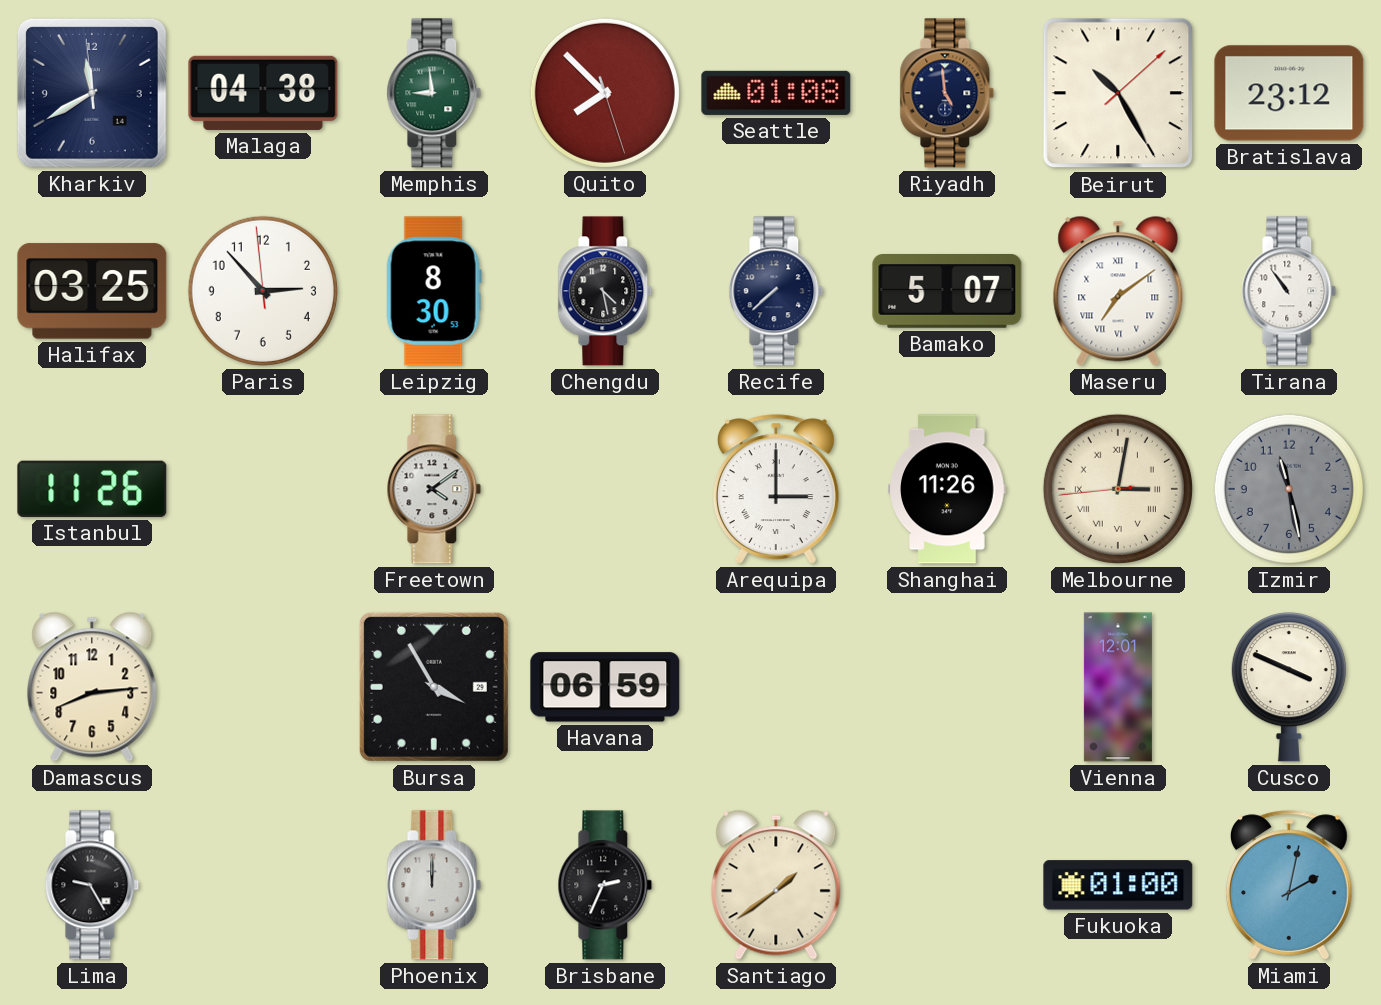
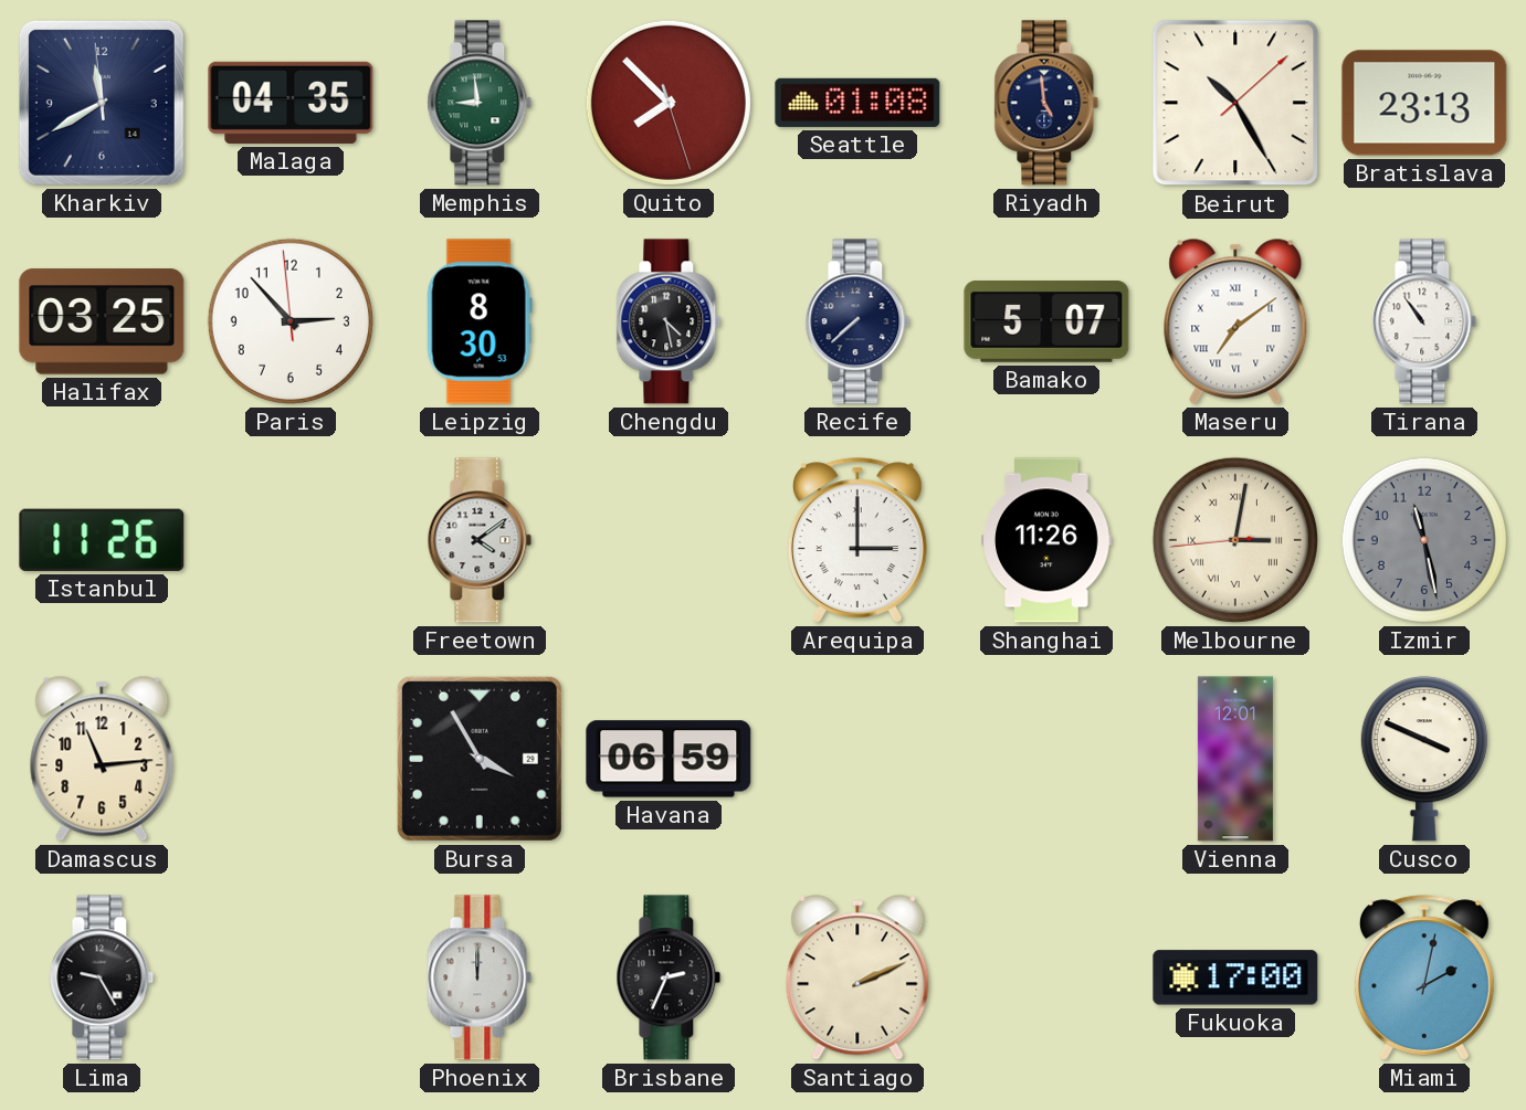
Malaga: 04:38 -> 04:35
Bratislava: 23:12 -> 23:13
Damascus: 8:14 -> 11:14
Santiago: 1:39 -> 2:11
Fukuoka: 01:00 -> 17:00
